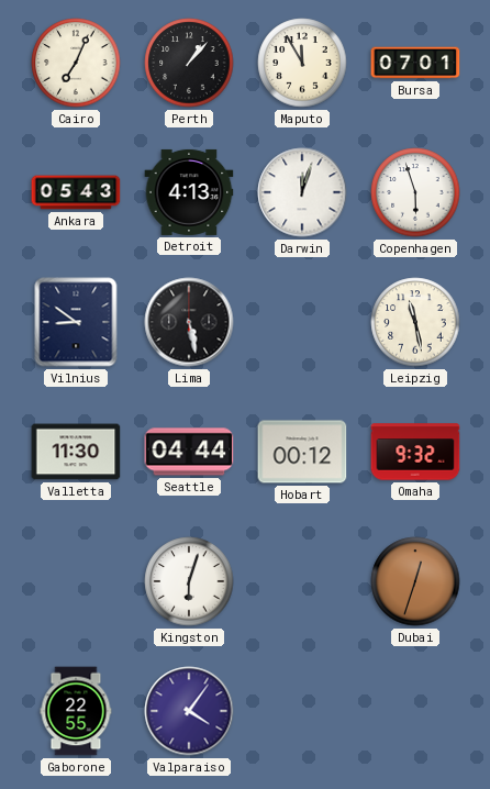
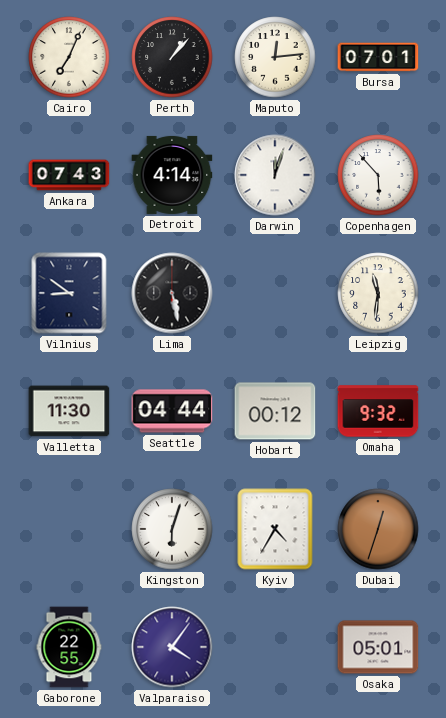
Maputo: 11:55 -> 12:14
Ankara: 05:43 -> 07:43
Detroit: 4:13 -> 4:14
Copenhagen: 5:57 -> 5:53
Leipzig: 11:28 -> 11:31
Kyiv: none -> 4:35
Osaka: none -> 05:01
